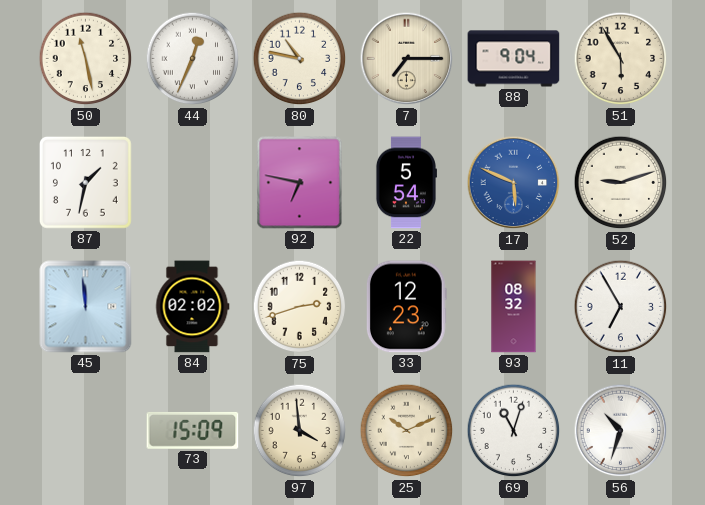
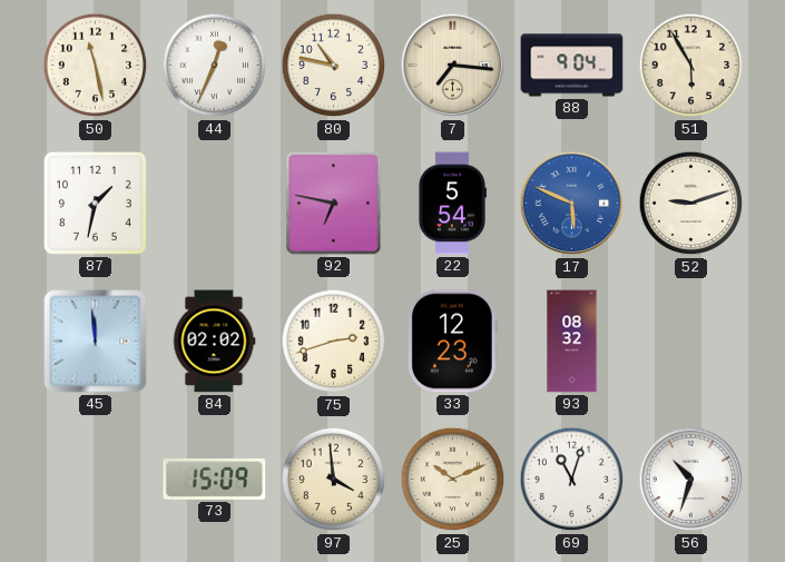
7: 7:15 -> 7:16
11: 6:55 -> none
